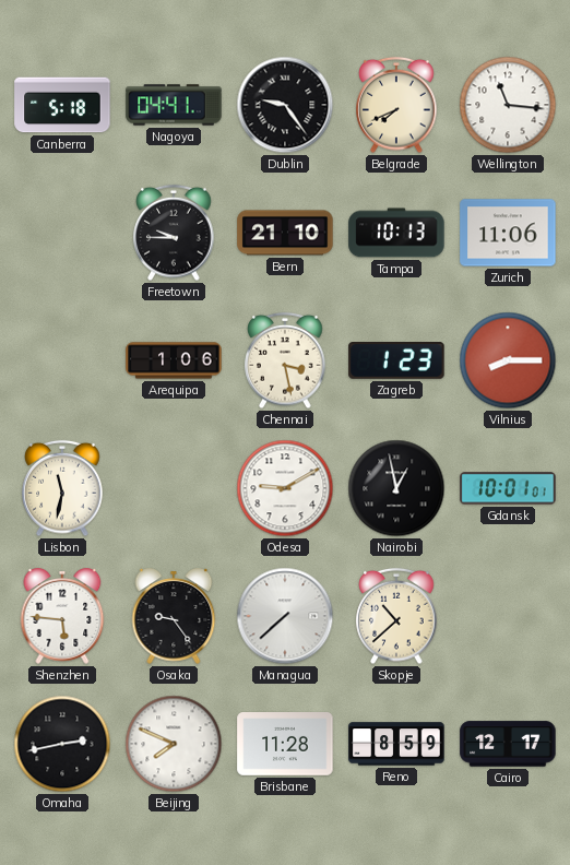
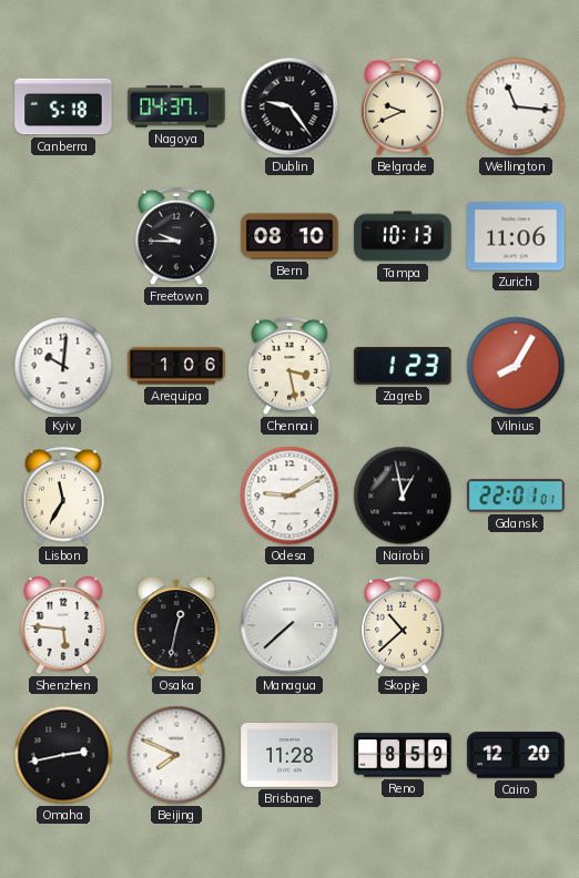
Nagoya: 04:41 -> 04:37
Belgrade: 7:41 -> 9:41
Bern: 21:10 -> 08:10
Kyiv: none -> 10:01
Vilnius: 8:15 -> 8:05
Lisbon: 11:32 -> 11:35
Gdansk: 10:01 -> 22:01
Osaka: 9:24 -> 12:32
Cairo: 12:17 -> 12:20
